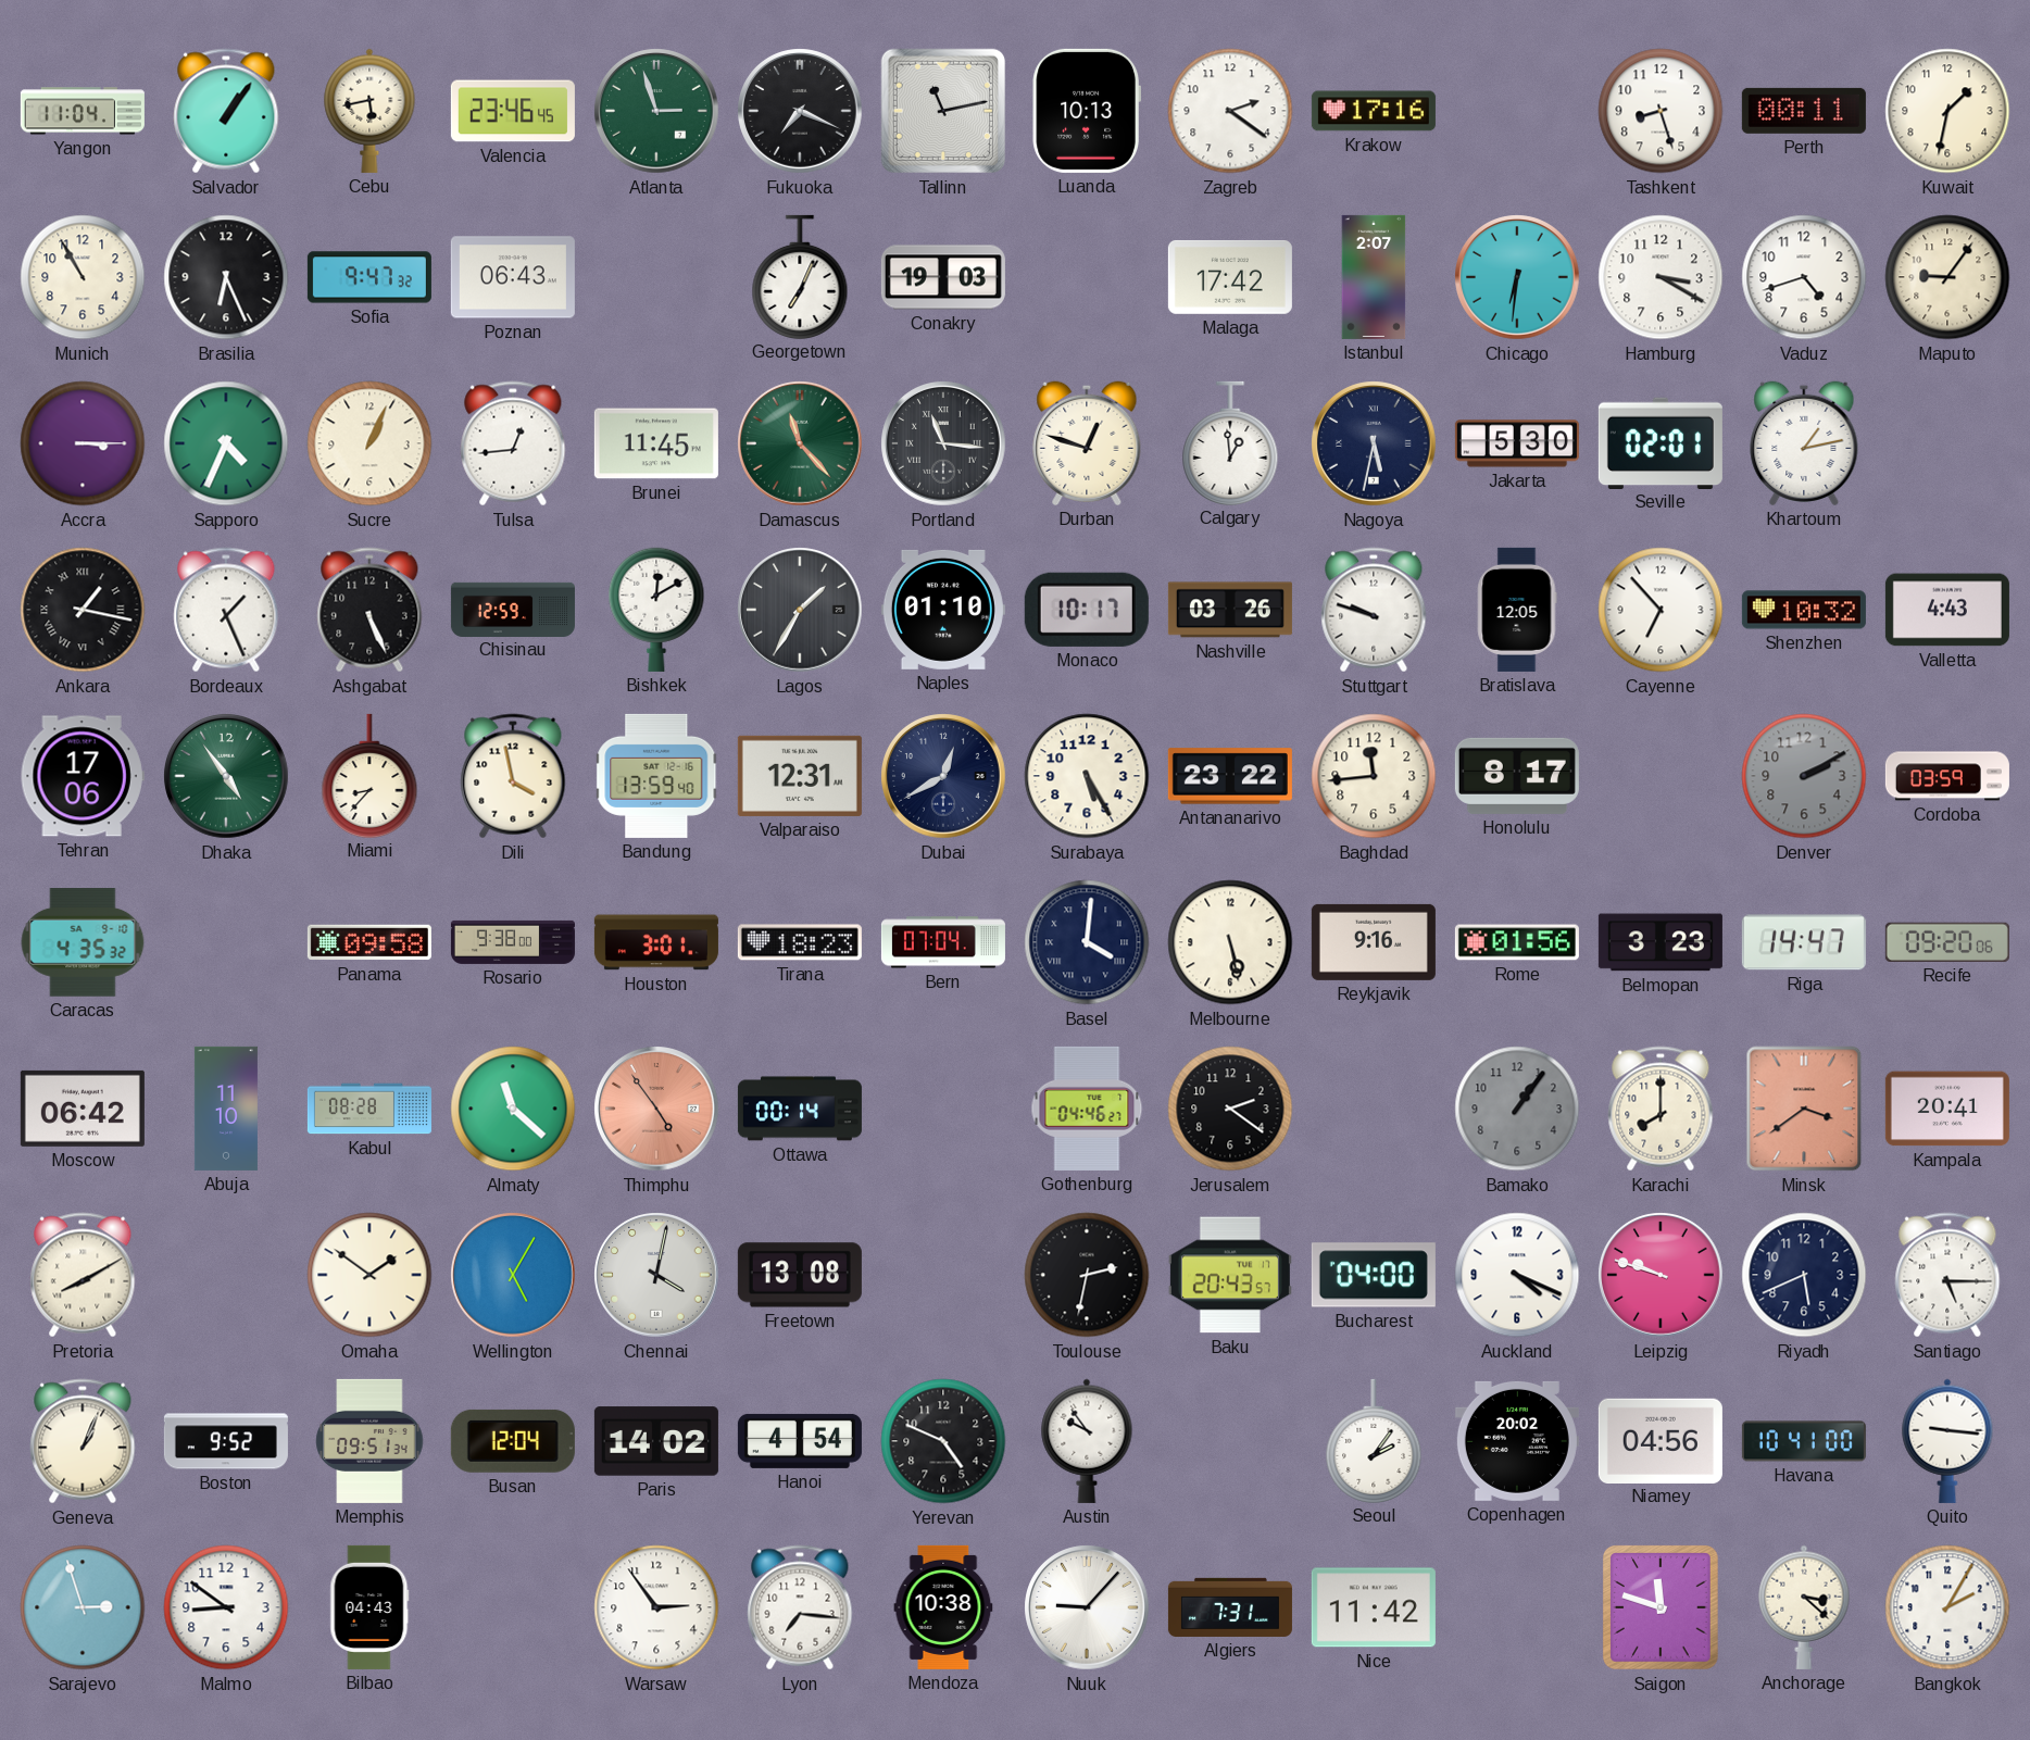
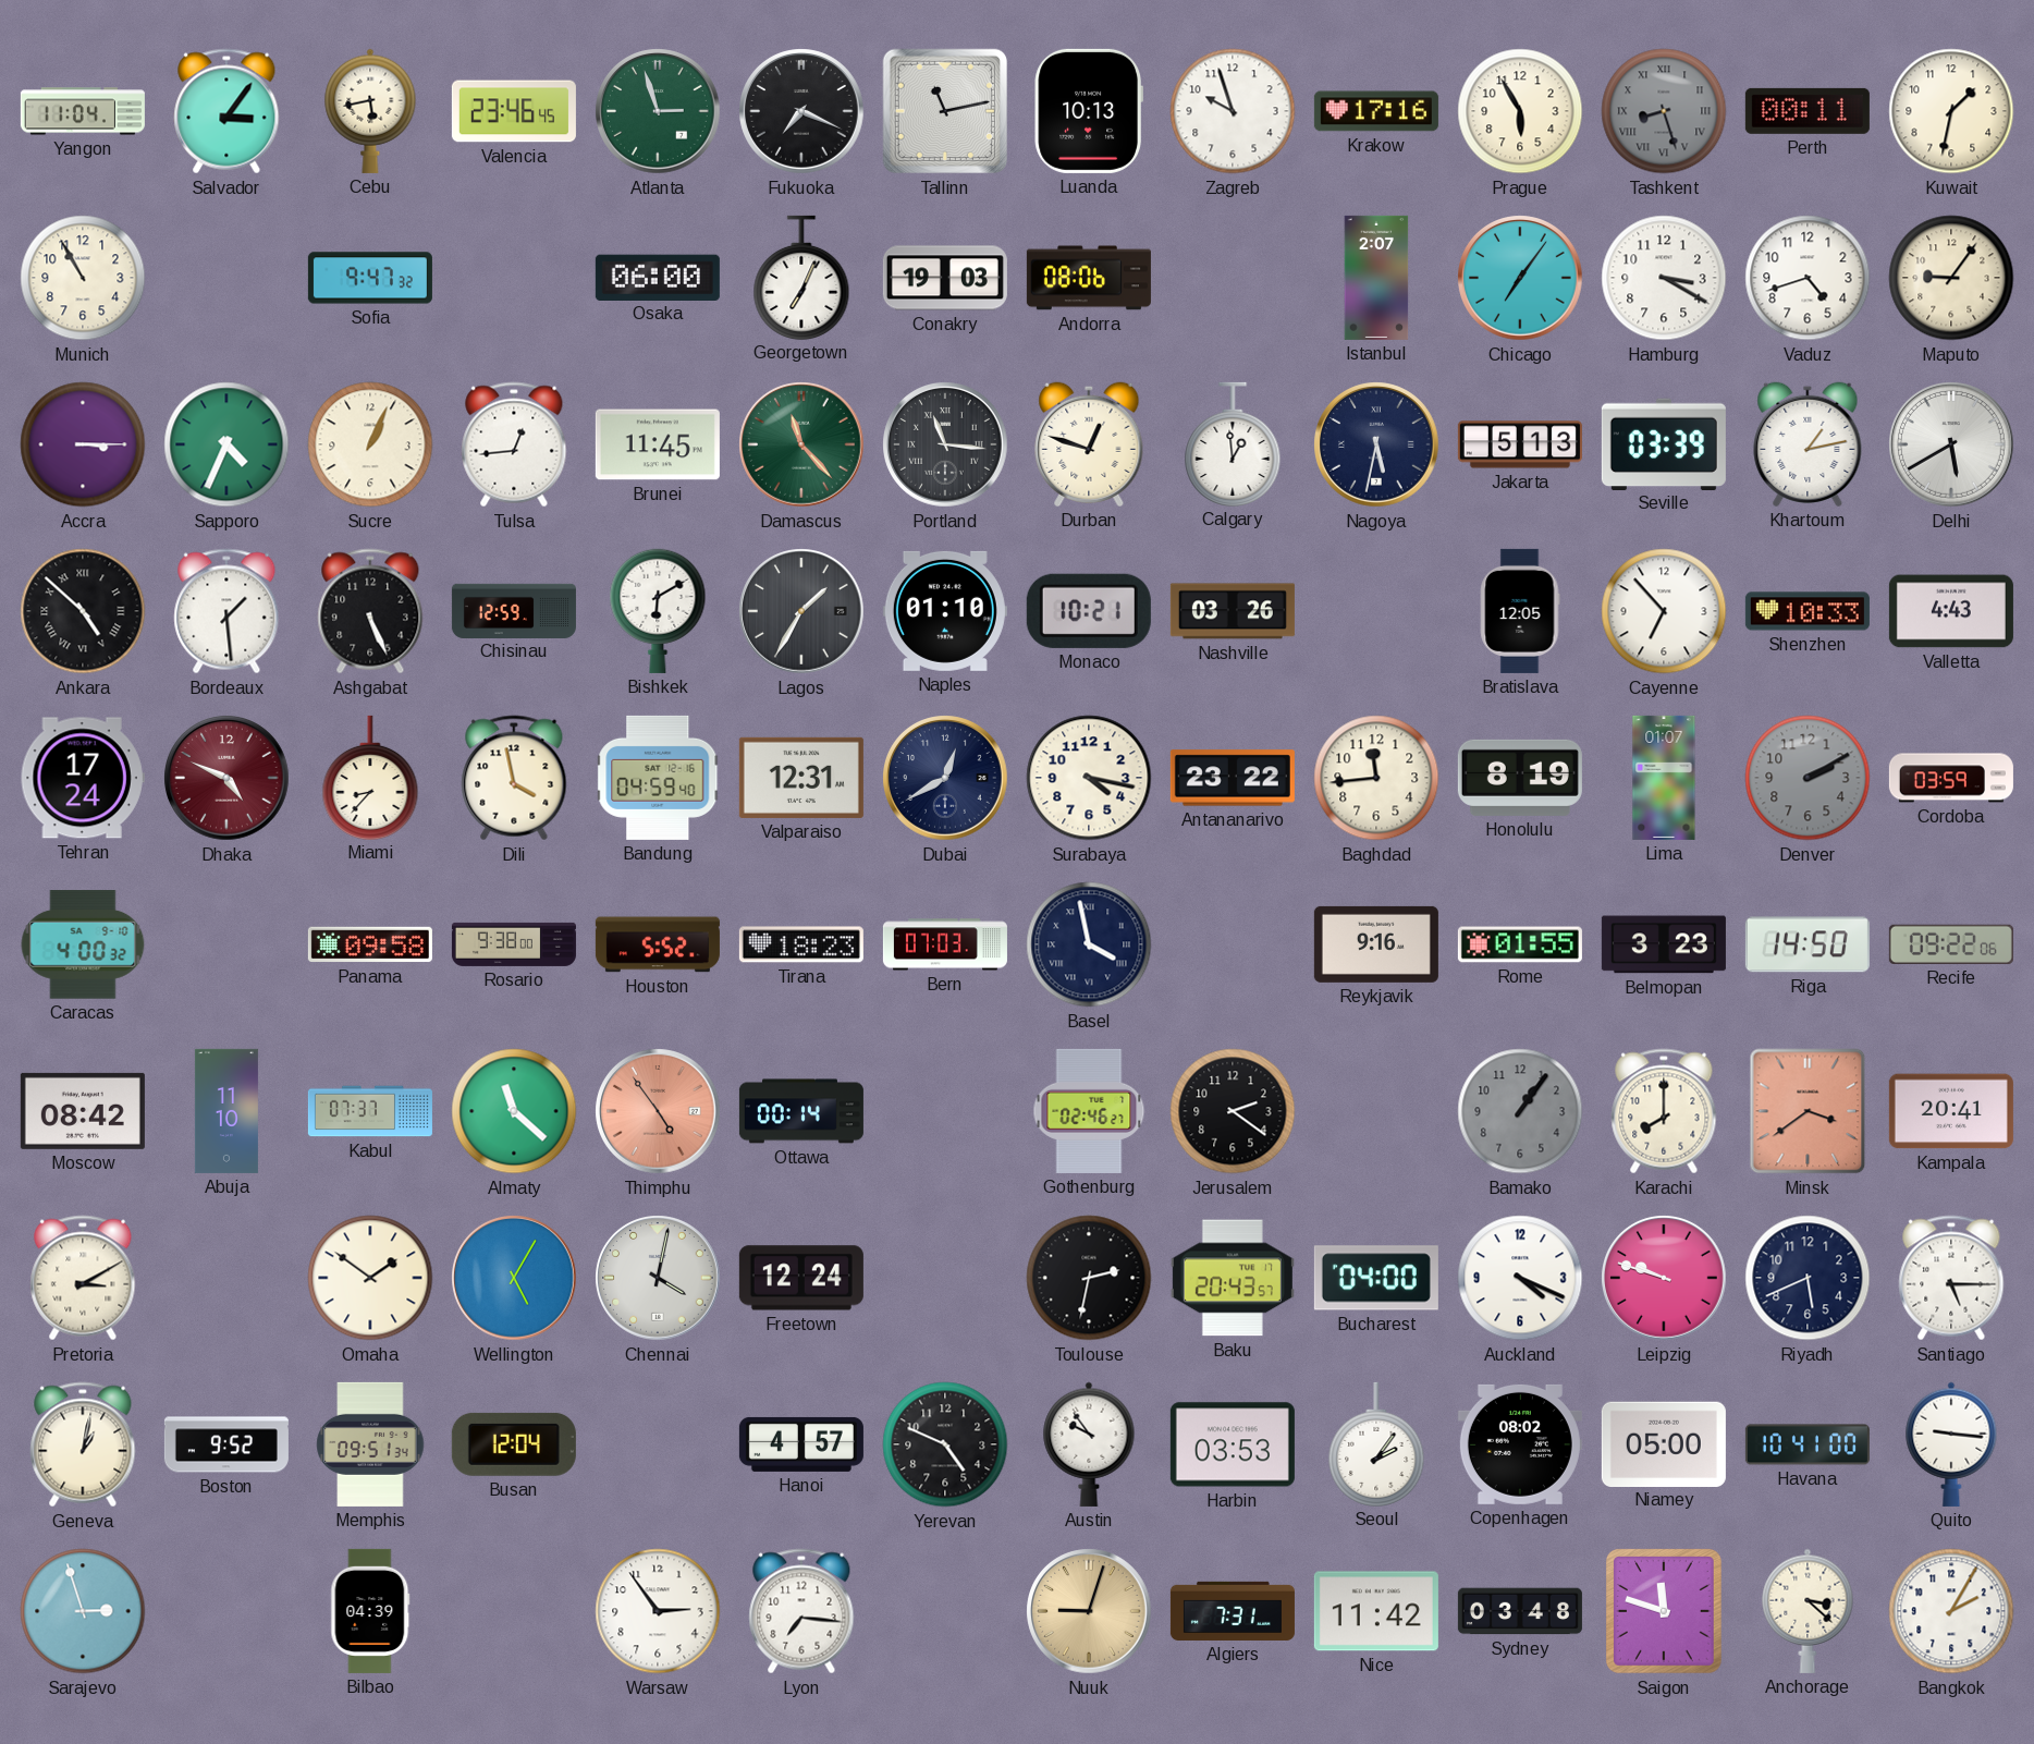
Salvador: 1:06 -> 3:06
Zagreb: 2:21 -> 9:57
Prague: none -> 5:55
Tashkent dial: white -> grey
Tashkent numerals: Arabic -> Roman
Brasilia: 6:26 -> none
Poznan: 06:43 -> none
Osaka: none -> 06:00
Andorra: none -> 08:06
Malaga: 17:42 -> none
Chicago: 6:31 -> 7:06
Jakarta: 5:30 -> 5:13
Seville: 02:01 -> 03:39
Delhi: none -> 5:40
Ankara: 1:17 -> 4:52
Bordeaux: 1:26 -> 1:29
Bishkek: 12:10 -> 6:10
Monaco: 10:17 -> 10:21
Stuttgart: 9:48 -> none
Shenzhen: 10:32 -> 10:33
Tehran: 17:06 -> 17:24
Dhaka: 4:54 -> 4:49
Dhaka dial: green -> burgundy
Bandung: 13:59 -> 04:59
Surabaya: 5:25 -> 4:17
Honolulu: 8:17 -> 8:19
Lima: none -> 01:07
Caracas: 4:35 -> 4:00
Houston: 3:01 -> 5:52
Bern: 07:04 -> 07:03
Basel: 4:01 -> 3:58
Melbourne: 5:28 -> none
Rome: 01:56 -> 01:55
Riga: 14:47 -> 14:50
Recife: 09:20 -> 09:22
Moscow: 06:42 -> 08:42
Kabul: 08:28 -> 07:37
Gothenburg: 04:46 -> 02:46
Pretoria: 8:10 -> 3:10
Freetown: 13:08 -> 12:24
Geneva: 1:04 -> 1:02
Paris: 14:02 -> none
Hanoi: 4:54 -> 4:57
Harbin: none -> 03:53
Copenhagen: 20:02 -> 08:02
Niamey: 04:56 -> 05:00
Malmo: 8:51 -> none
Bilbao: 04:43 -> 04:39
Mendoza: 10:38 -> none
Nuuk: 9:07 -> 9:03
Nuuk dial: white -> champagne
Sydney: none -> 03:48
